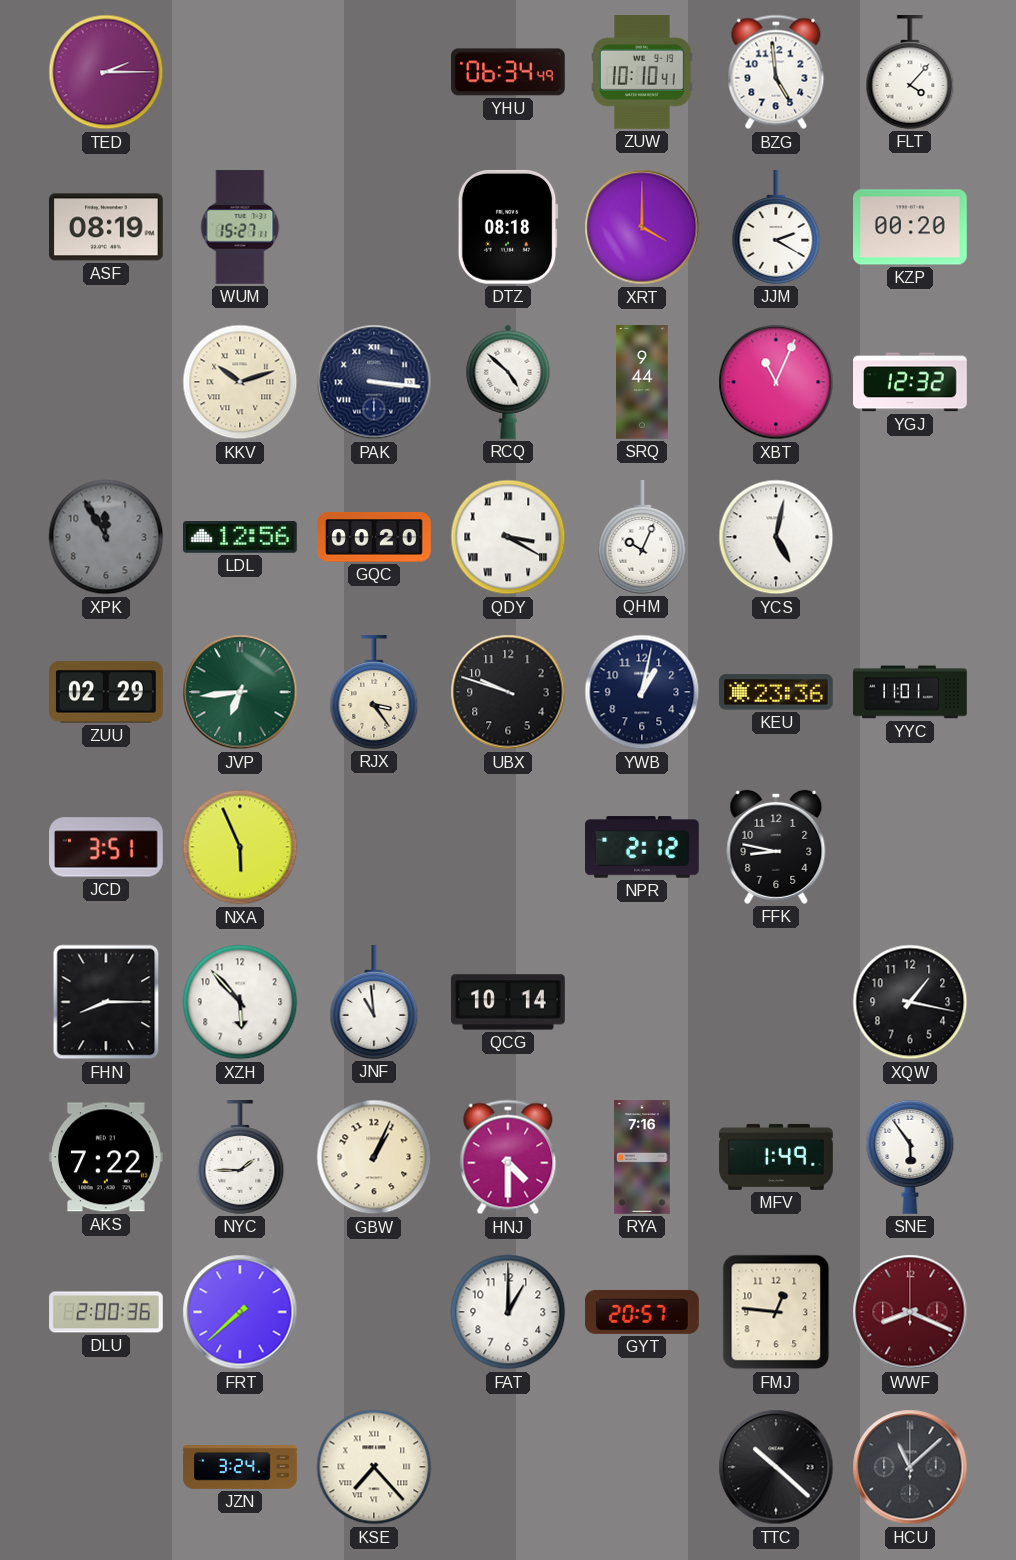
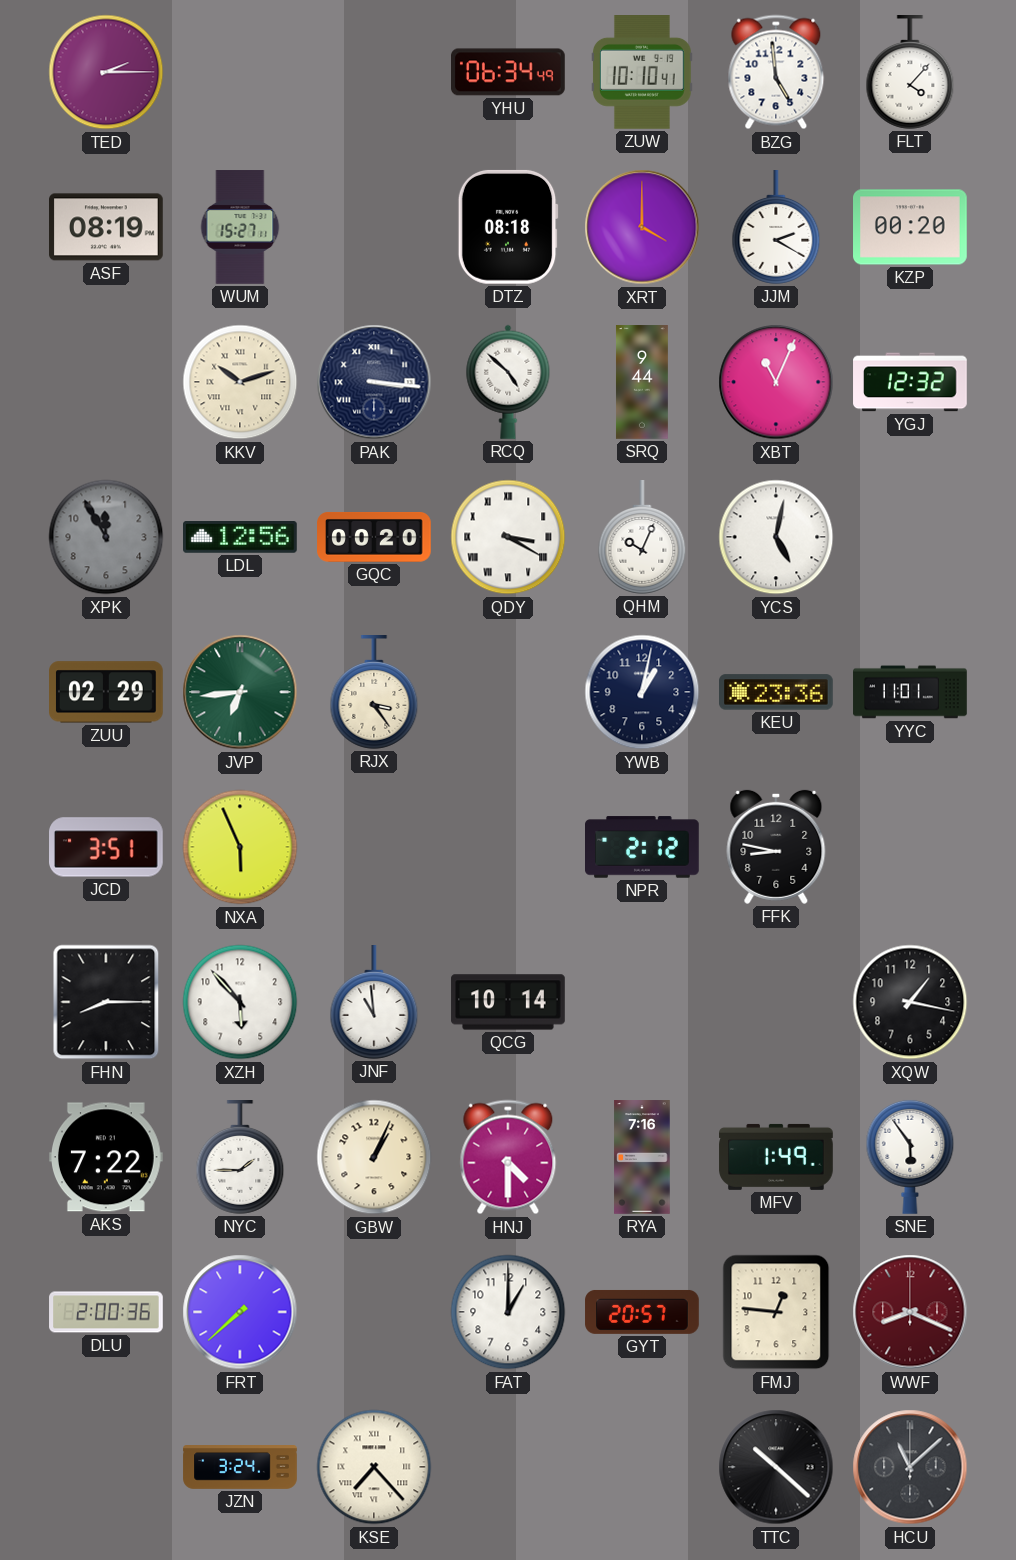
UBX: 9:48 -> none
